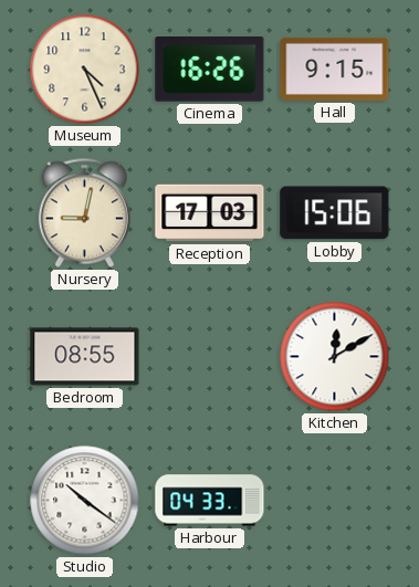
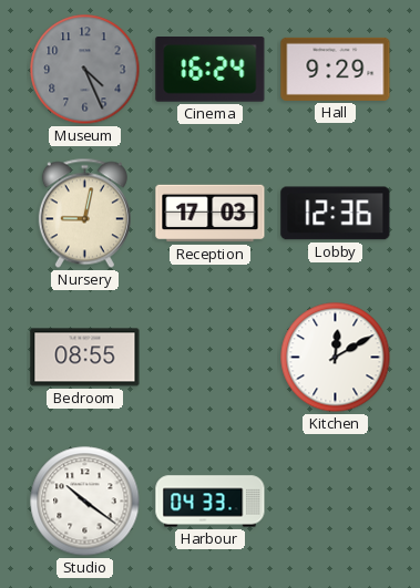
Museum dial: cream -> grey
Cinema: 16:26 -> 16:24
Hall: 9:15 -> 9:29
Lobby: 15:06 -> 12:36
